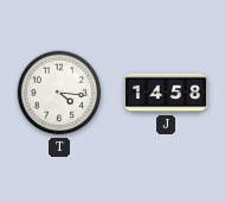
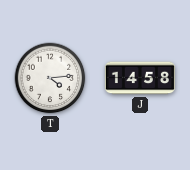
T: 4:16 -> 4:14
